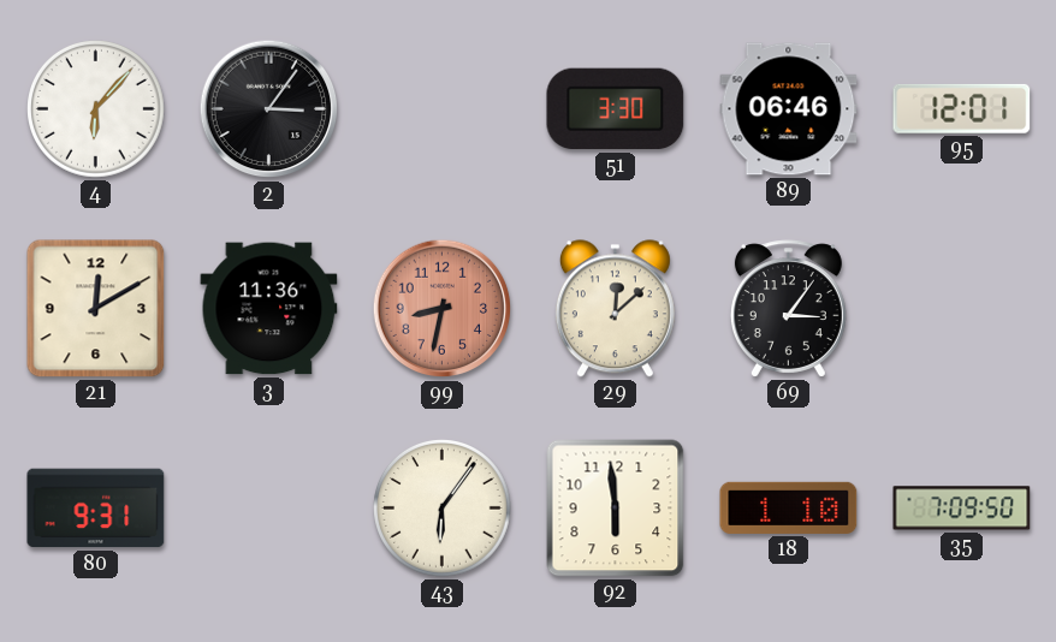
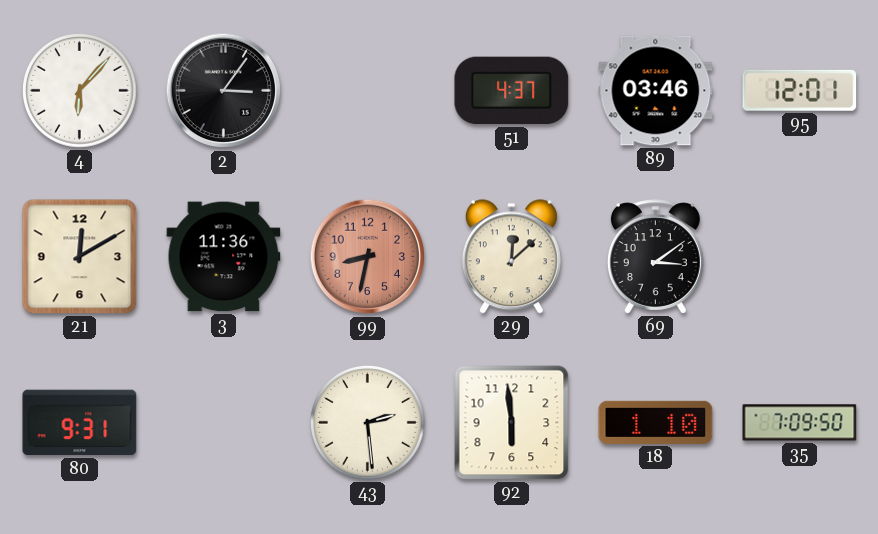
51: 3:30 -> 4:37
89: 06:46 -> 03:46
69: 3:06 -> 3:09
43: 6:06 -> 2:29
